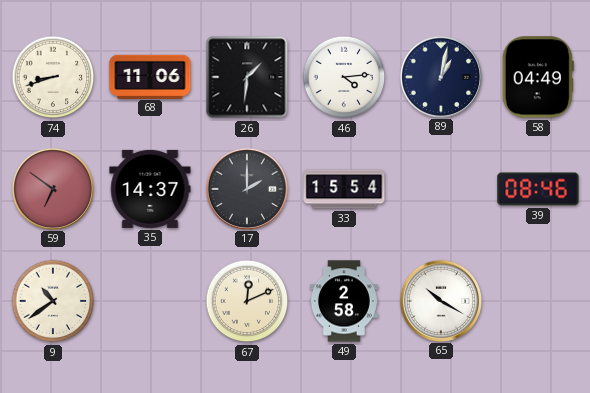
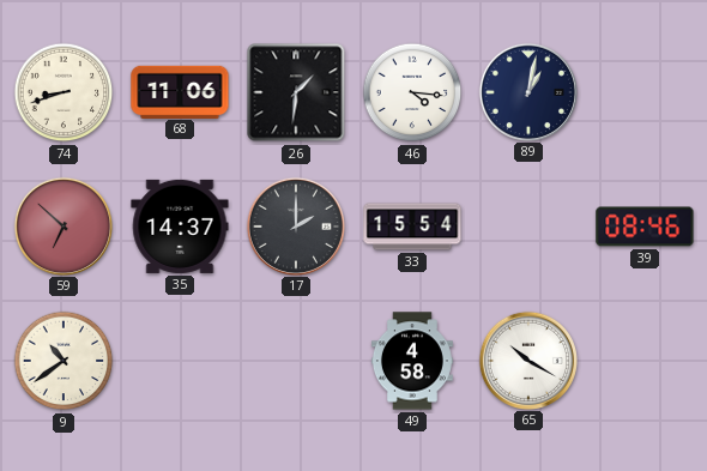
46: 4:14 -> 4:16
58: 04:49 -> none
59: 6:51 -> 6:52
67: 12:11 -> none
49: 2:58 -> 4:58
